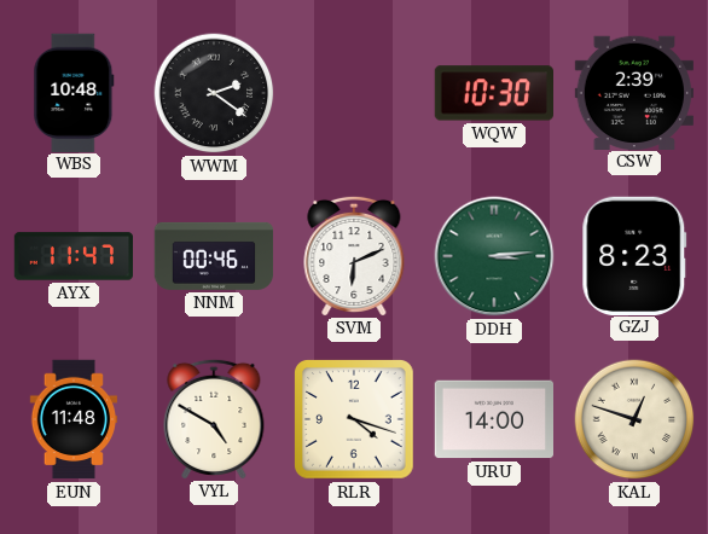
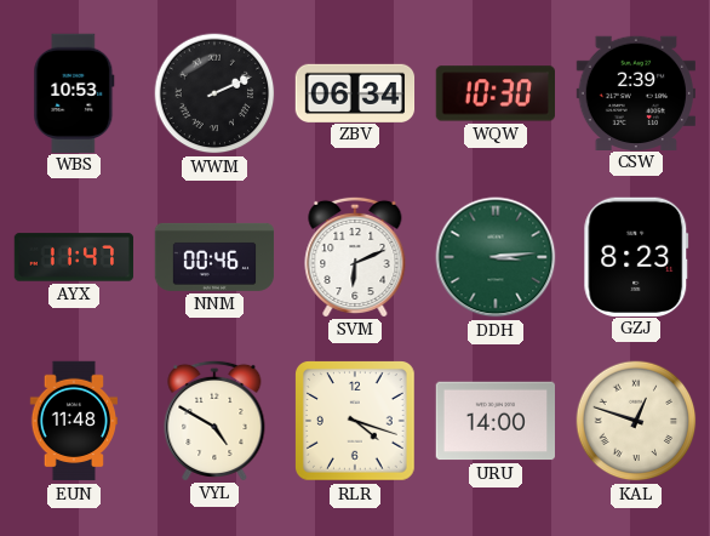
WBS: 10:48 -> 10:53
WWM: 2:21 -> 2:11
ZBV: none -> 06:34
